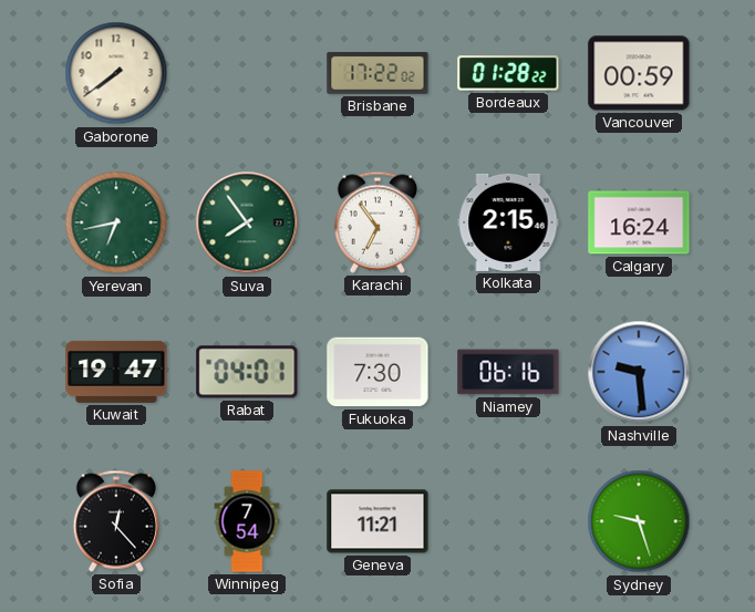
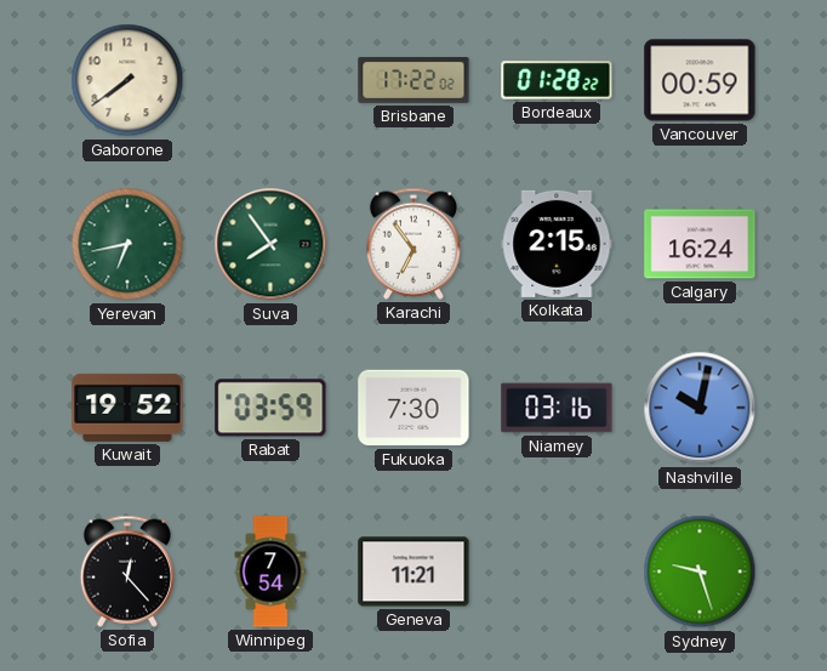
Kuwait: 19:47 -> 19:52
Rabat: 04:01 -> 03:59
Niamey: 06:16 -> 03:16
Nashville: 9:29 -> 10:02
